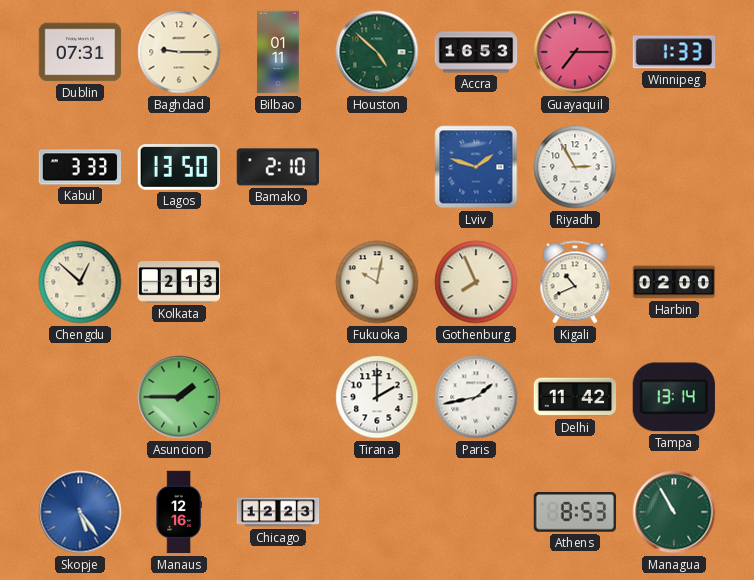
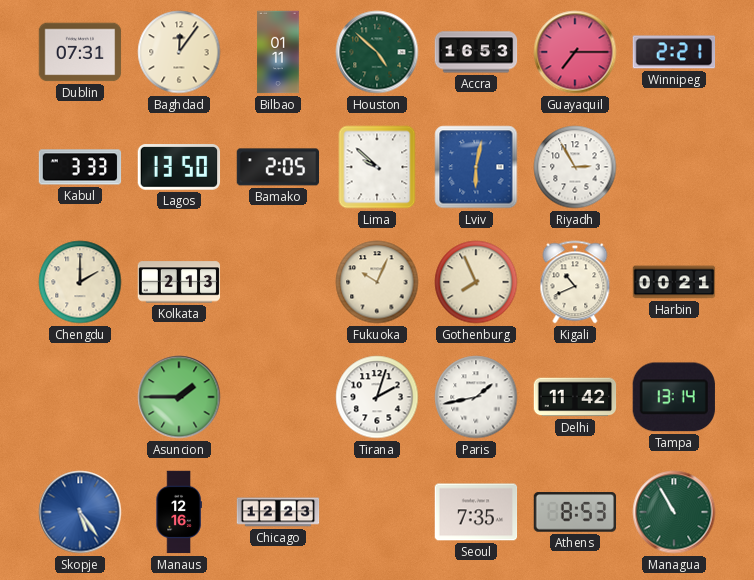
Baghdad: 9:15 -> 12:06
Winnipeg: 1:33 -> 2:21
Bamako: 2:10 -> 2:05
Lima: none -> 9:52
Lviv: 1:48 -> 6:02
Chengdu: 12:52 -> 2:00
Fukuoka: 10:02 -> 10:04
Harbin: 02:00 -> 00:21
Tirana: 2:00 -> 2:03
Seoul: none -> 7:35
